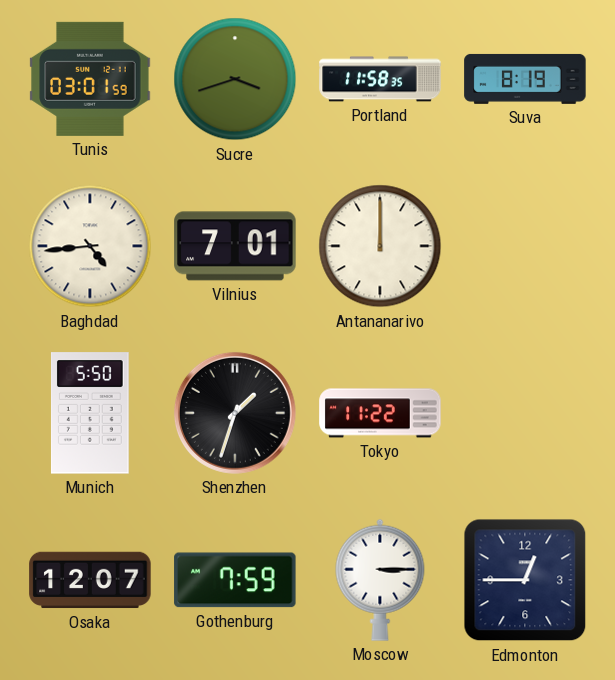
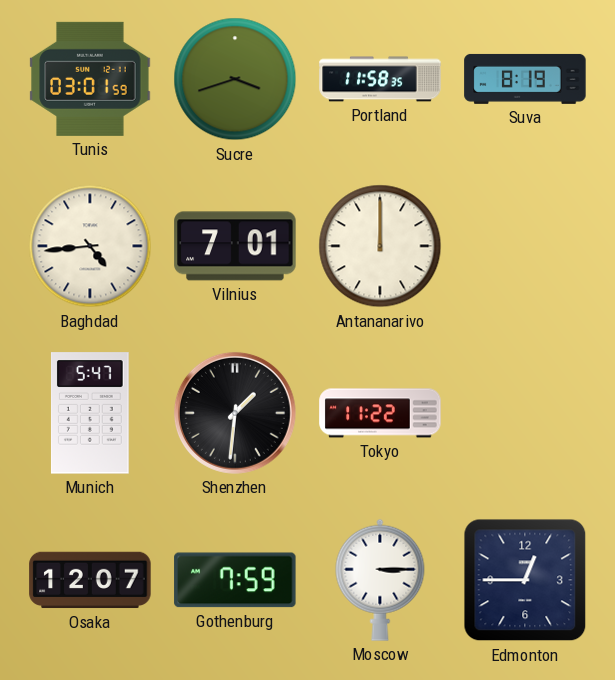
Munich: 5:50 -> 5:47
Shenzhen: 1:33 -> 1:31
